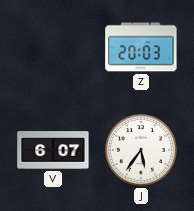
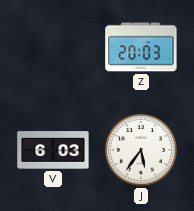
V: 6:07 -> 6:03
